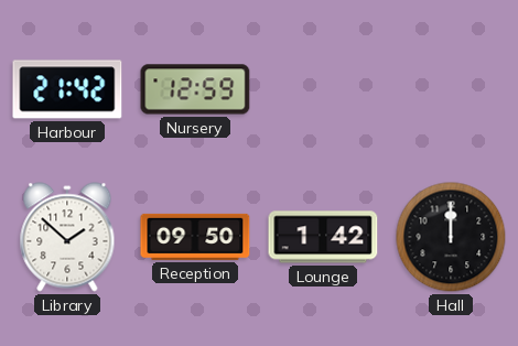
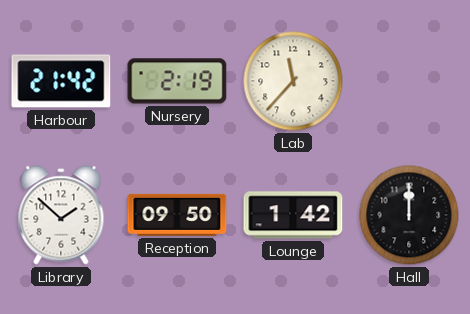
Nursery: 12:59 -> 2:19
Lab: none -> 11:37
